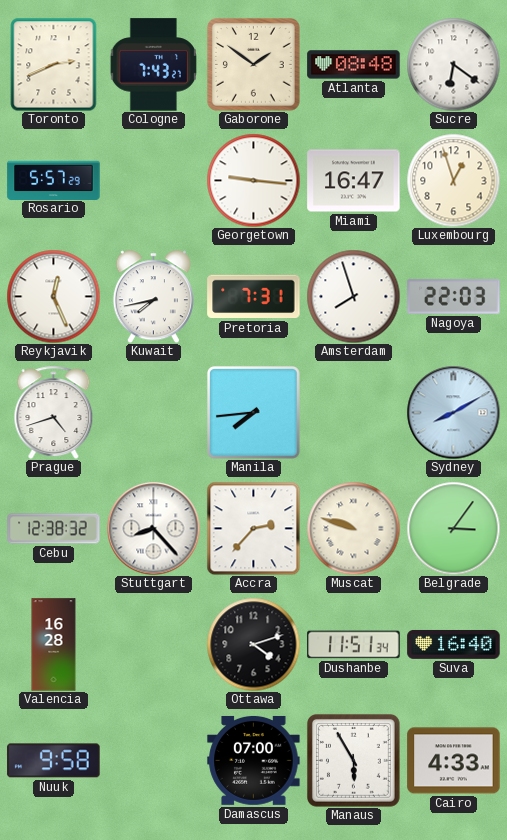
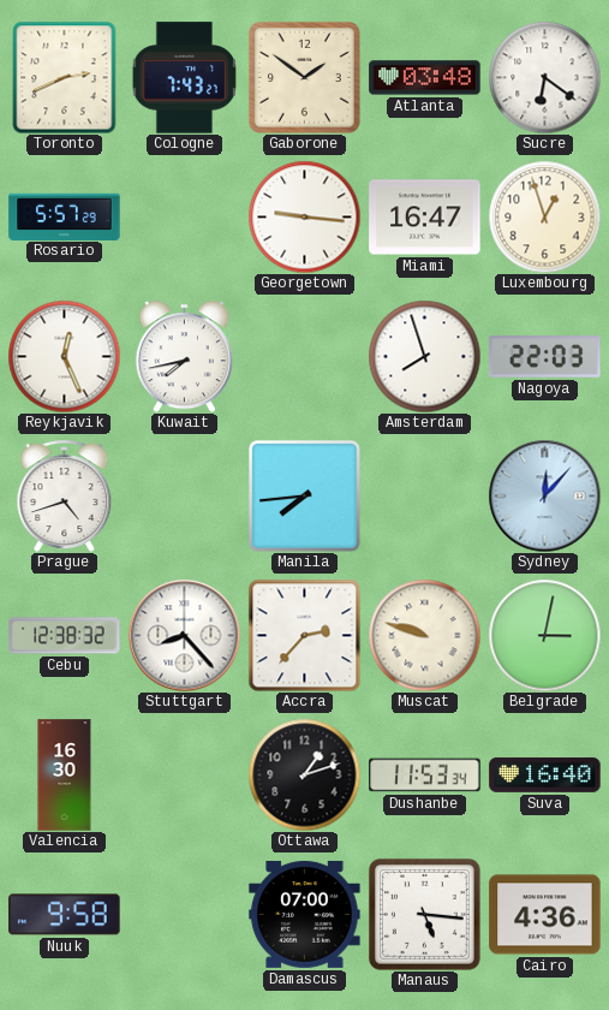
Atlanta: 08:48 -> 03:48
Pretoria: 7:31 -> none
Sydney: 8:10 -> 12:07
Belgrade: 3:06 -> 3:02
Valencia: 16:28 -> 16:30
Ottawa: 4:12 -> 1:12
Dushanbe: 11:51 -> 11:53
Manaus: 5:55 -> 5:16
Cairo: 4:33 -> 4:36
